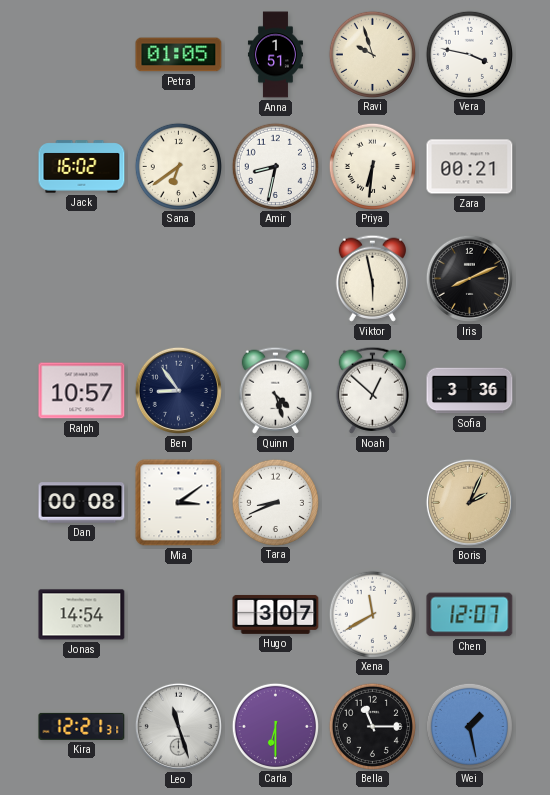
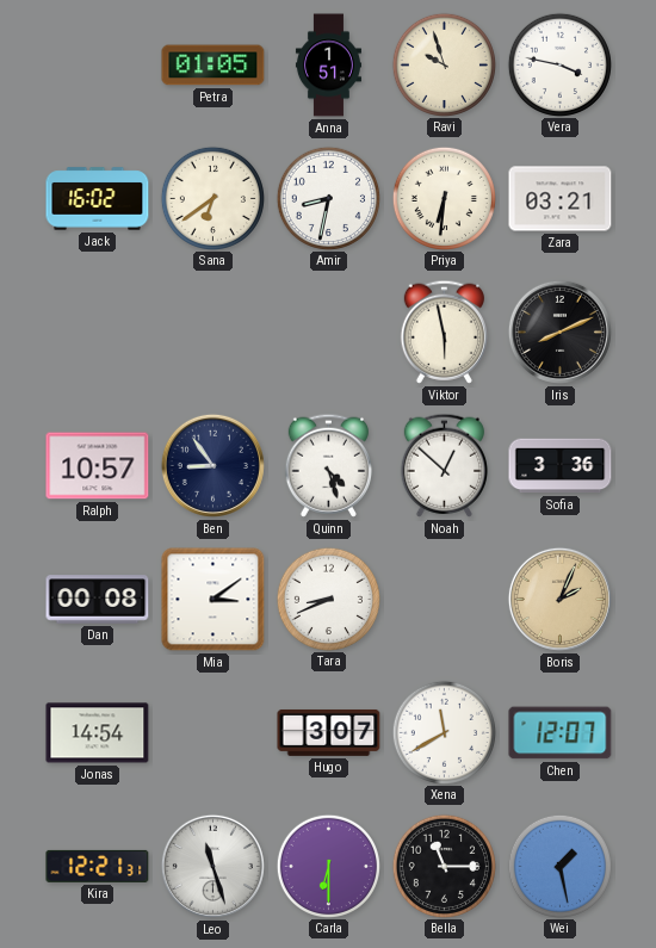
Zara: 00:21 -> 03:21
